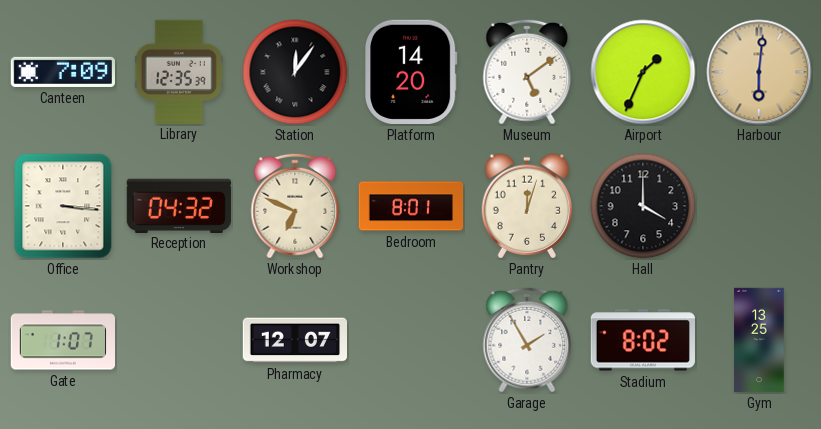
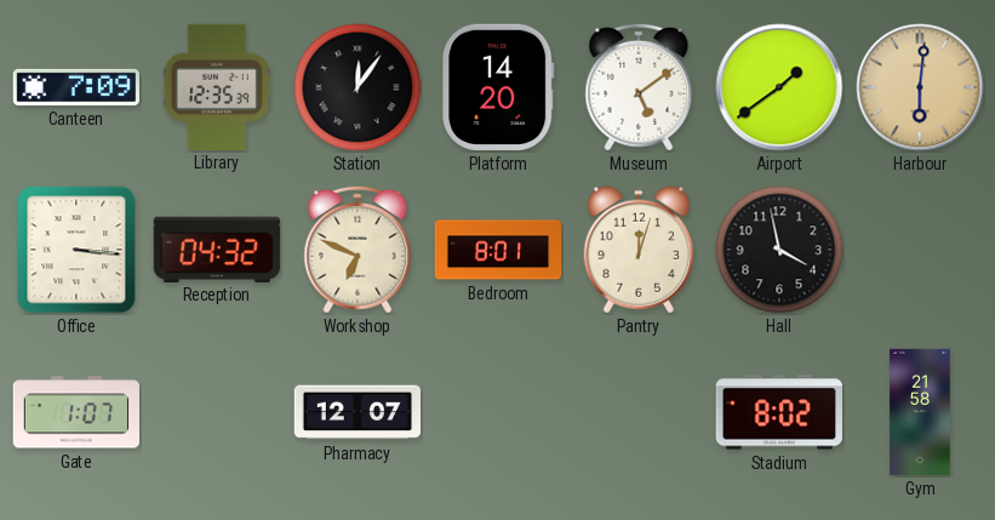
Airport: 1:34 -> 1:39
Hall: 4:00 -> 3:58
Garage: 1:55 -> none
Gym: 13:25 -> 21:58
